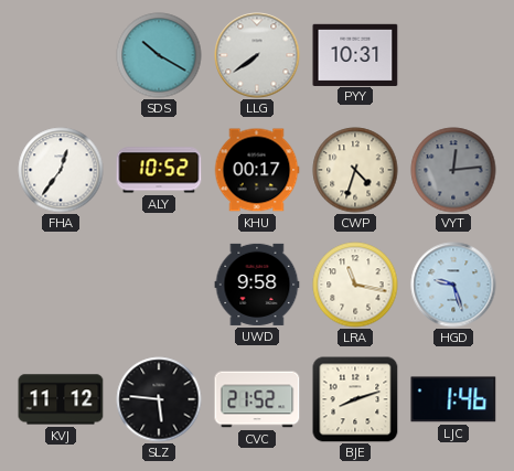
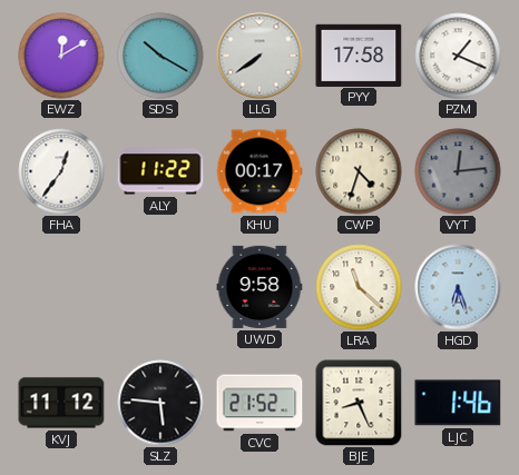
EWZ: none -> 12:10
PYY: 10:31 -> 17:58
PZM: none -> 1:19
ALY: 10:52 -> 11:22
LRA: 11:17 -> 11:22
HGD: 9:27 -> 6:27
BJE: 8:12 -> 8:26
